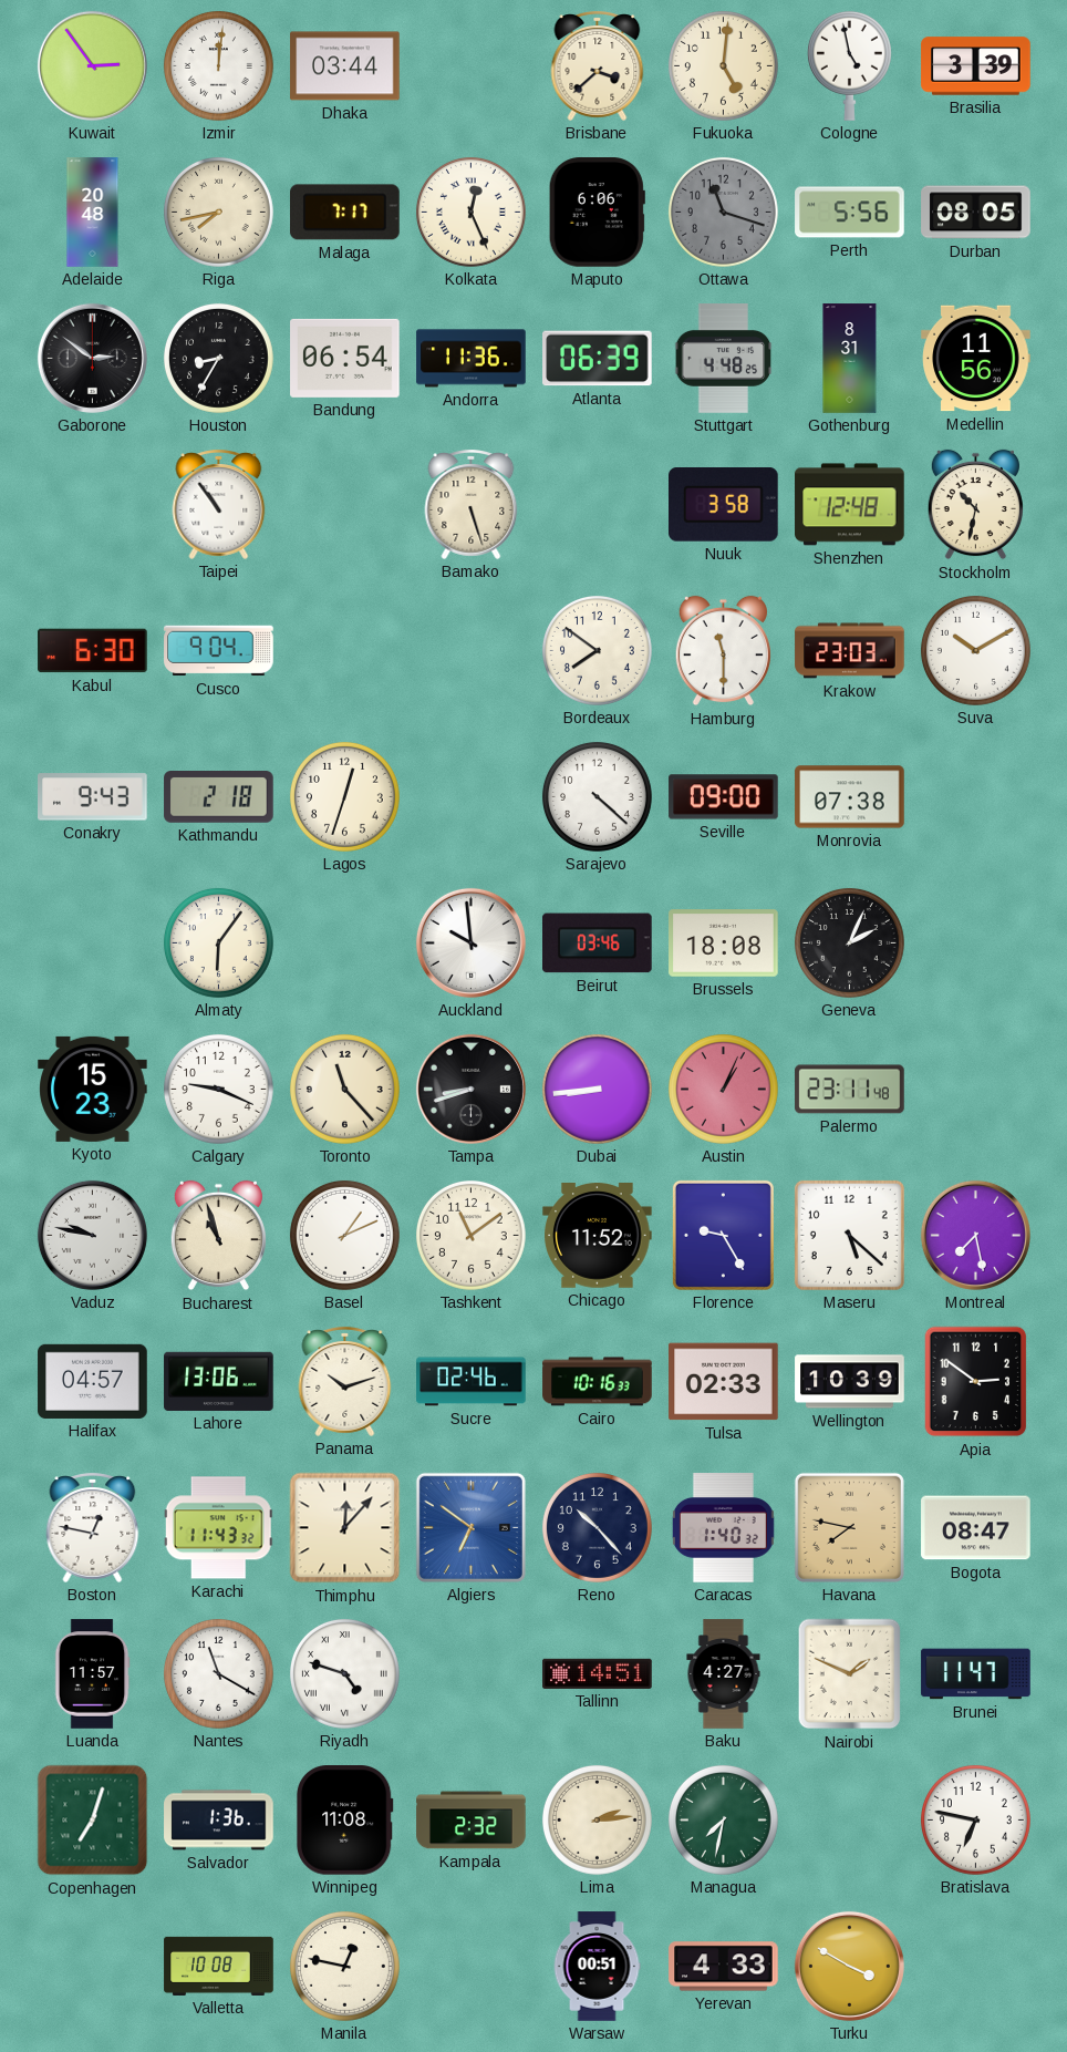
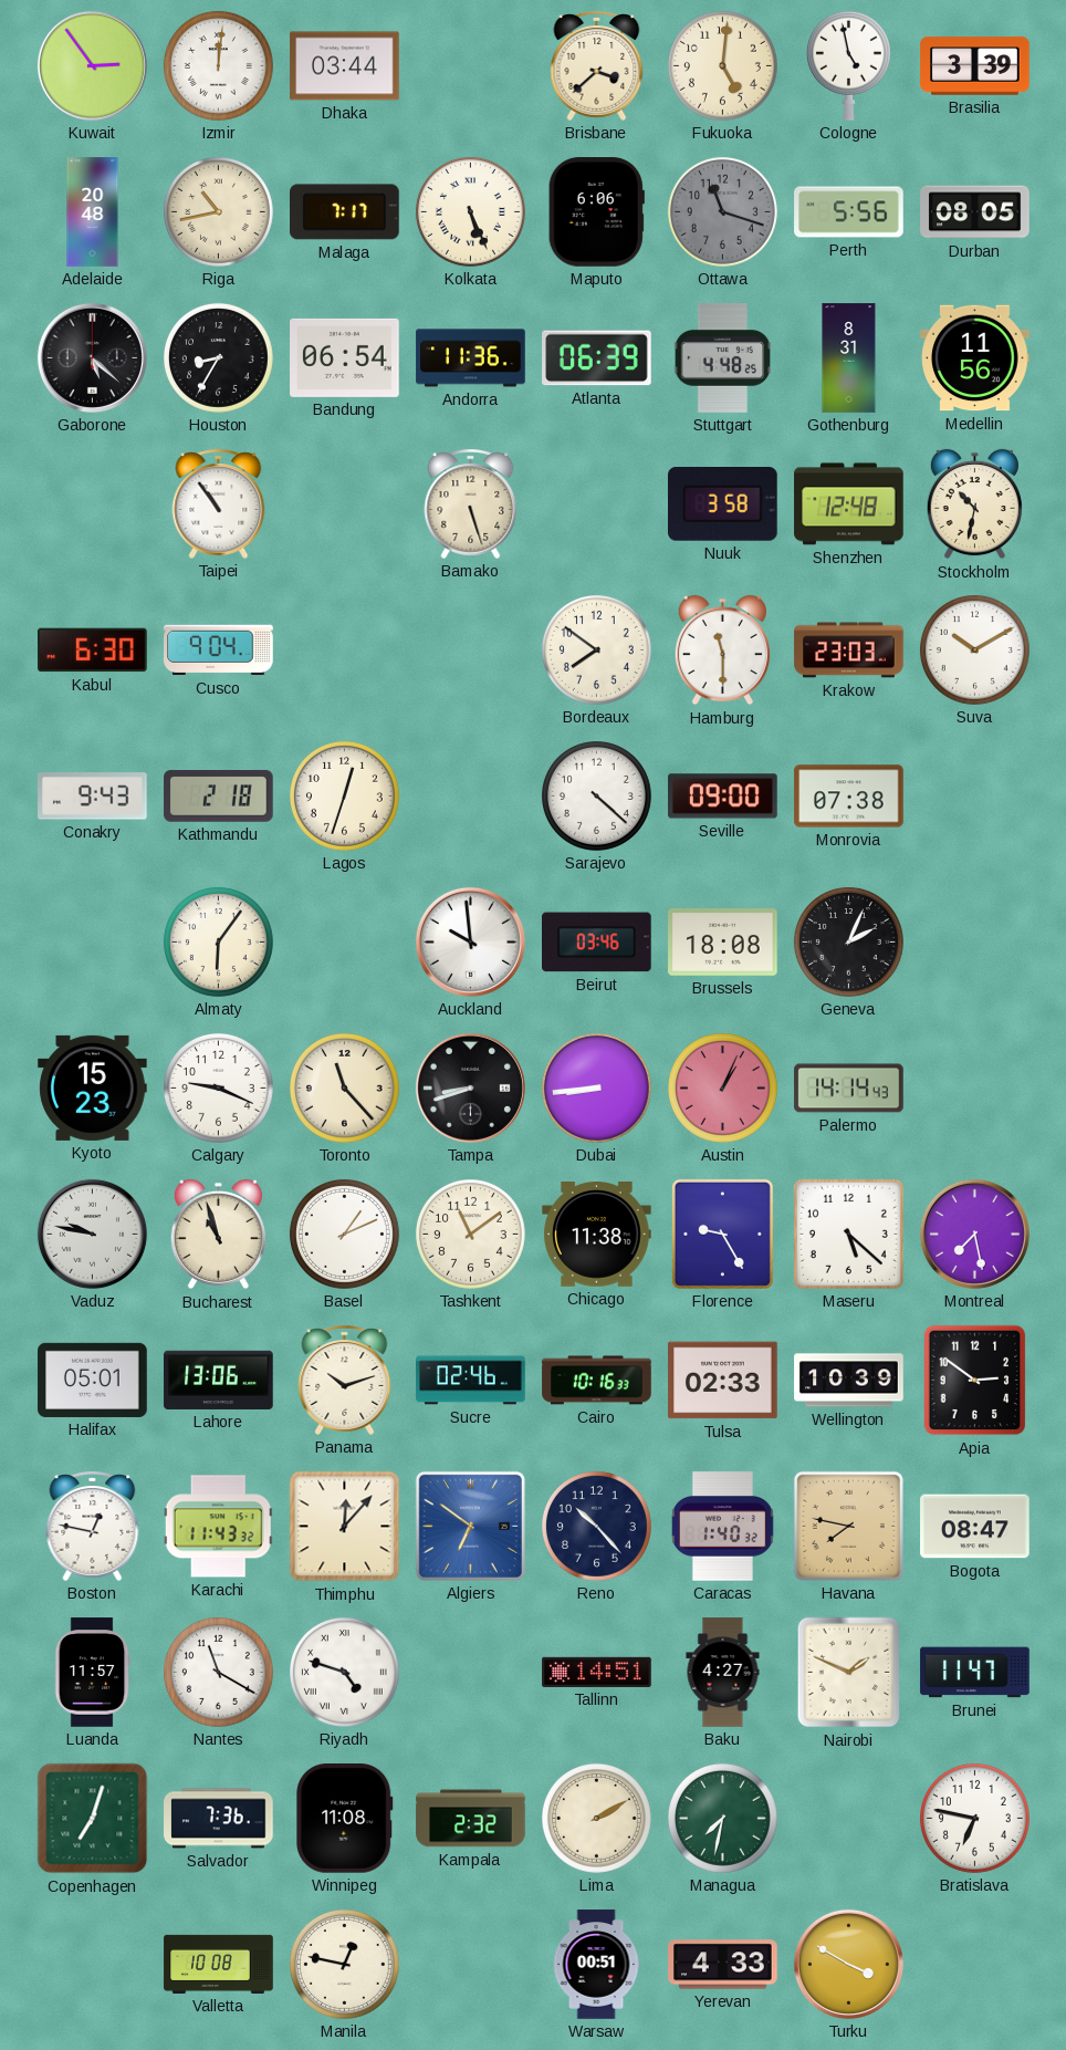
Riga: 7:43 -> 10:43
Kolkata: 12:26 -> 5:26
Gaborone: 2:51 -> 5:22
Palermo: 23:11 -> 14:14
Chicago: 11:52 -> 11:38
Halifax: 04:57 -> 05:01
Salvador: 1:36 -> 7:36
Lima: 2:14 -> 2:10
